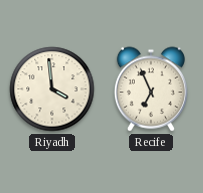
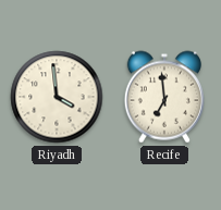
Recife: 6:56 -> 6:59
